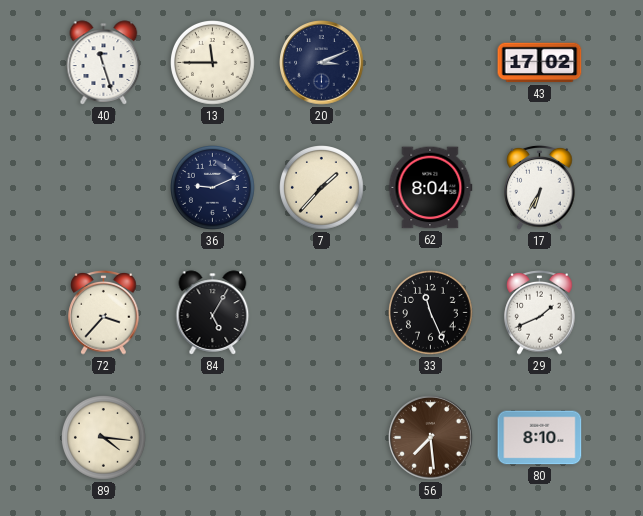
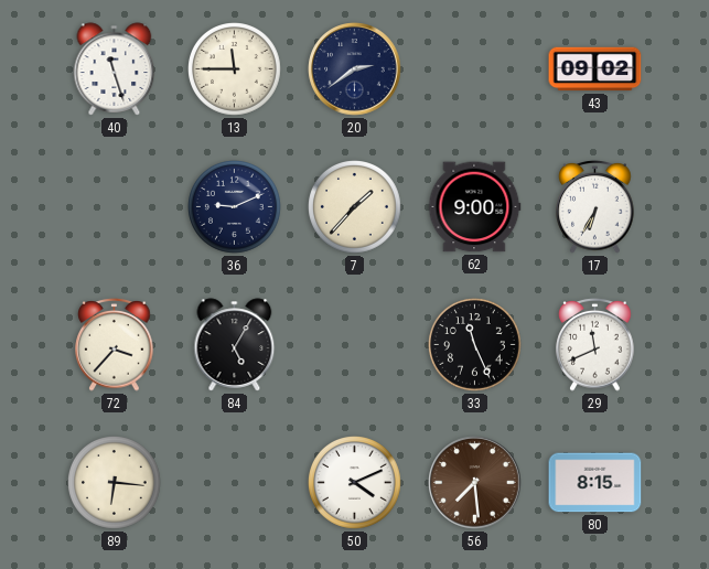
20: 3:11 -> 2:39
43: 17:02 -> 09:02
62: 8:04 -> 9:00
29: 1:41 -> 11:41
89: 4:16 -> 6:16
50: none -> 4:11
80: 8:10 -> 8:15
